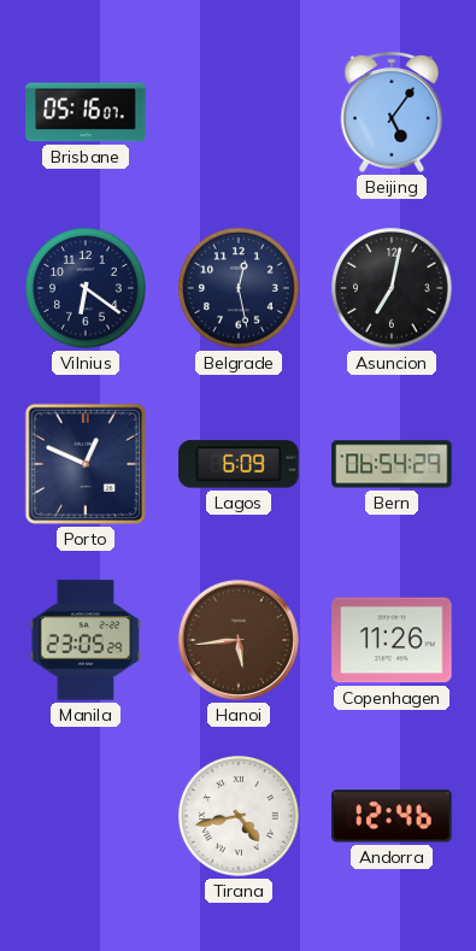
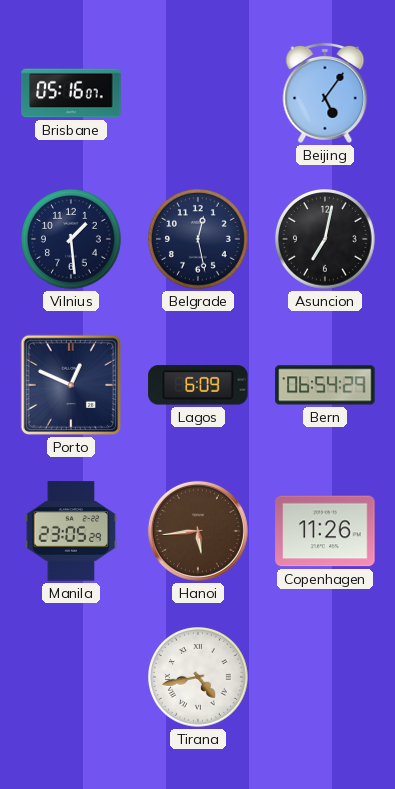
Vilnius: 6:21 -> 1:29
Andorra: 12:46 -> none
